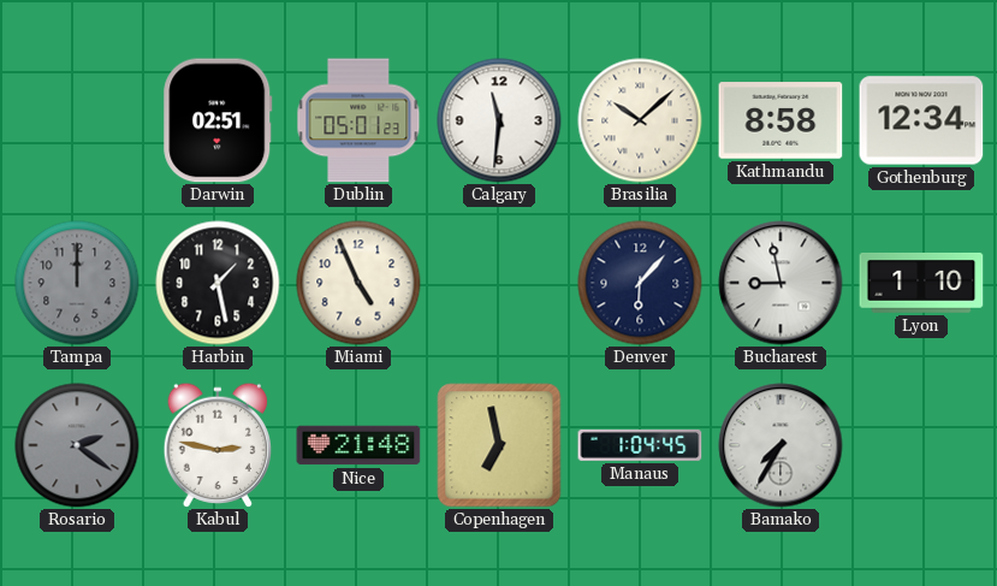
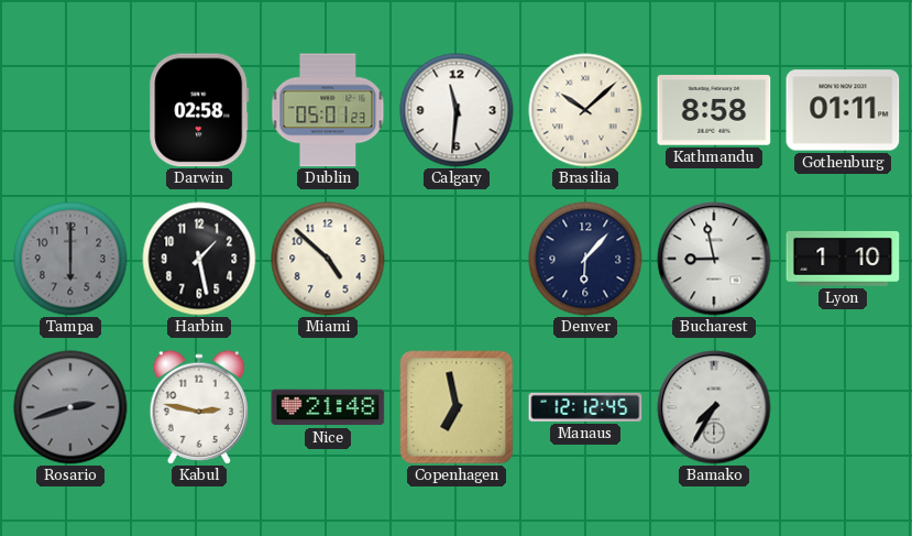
Darwin: 02:51 -> 02:58
Gothenburg: 12:34 -> 01:11
Tampa: 12:00 -> 6:00
Miami: 4:56 -> 4:52
Rosario: 2:21 -> 2:42
Manaus: 1:04 -> 12:12
